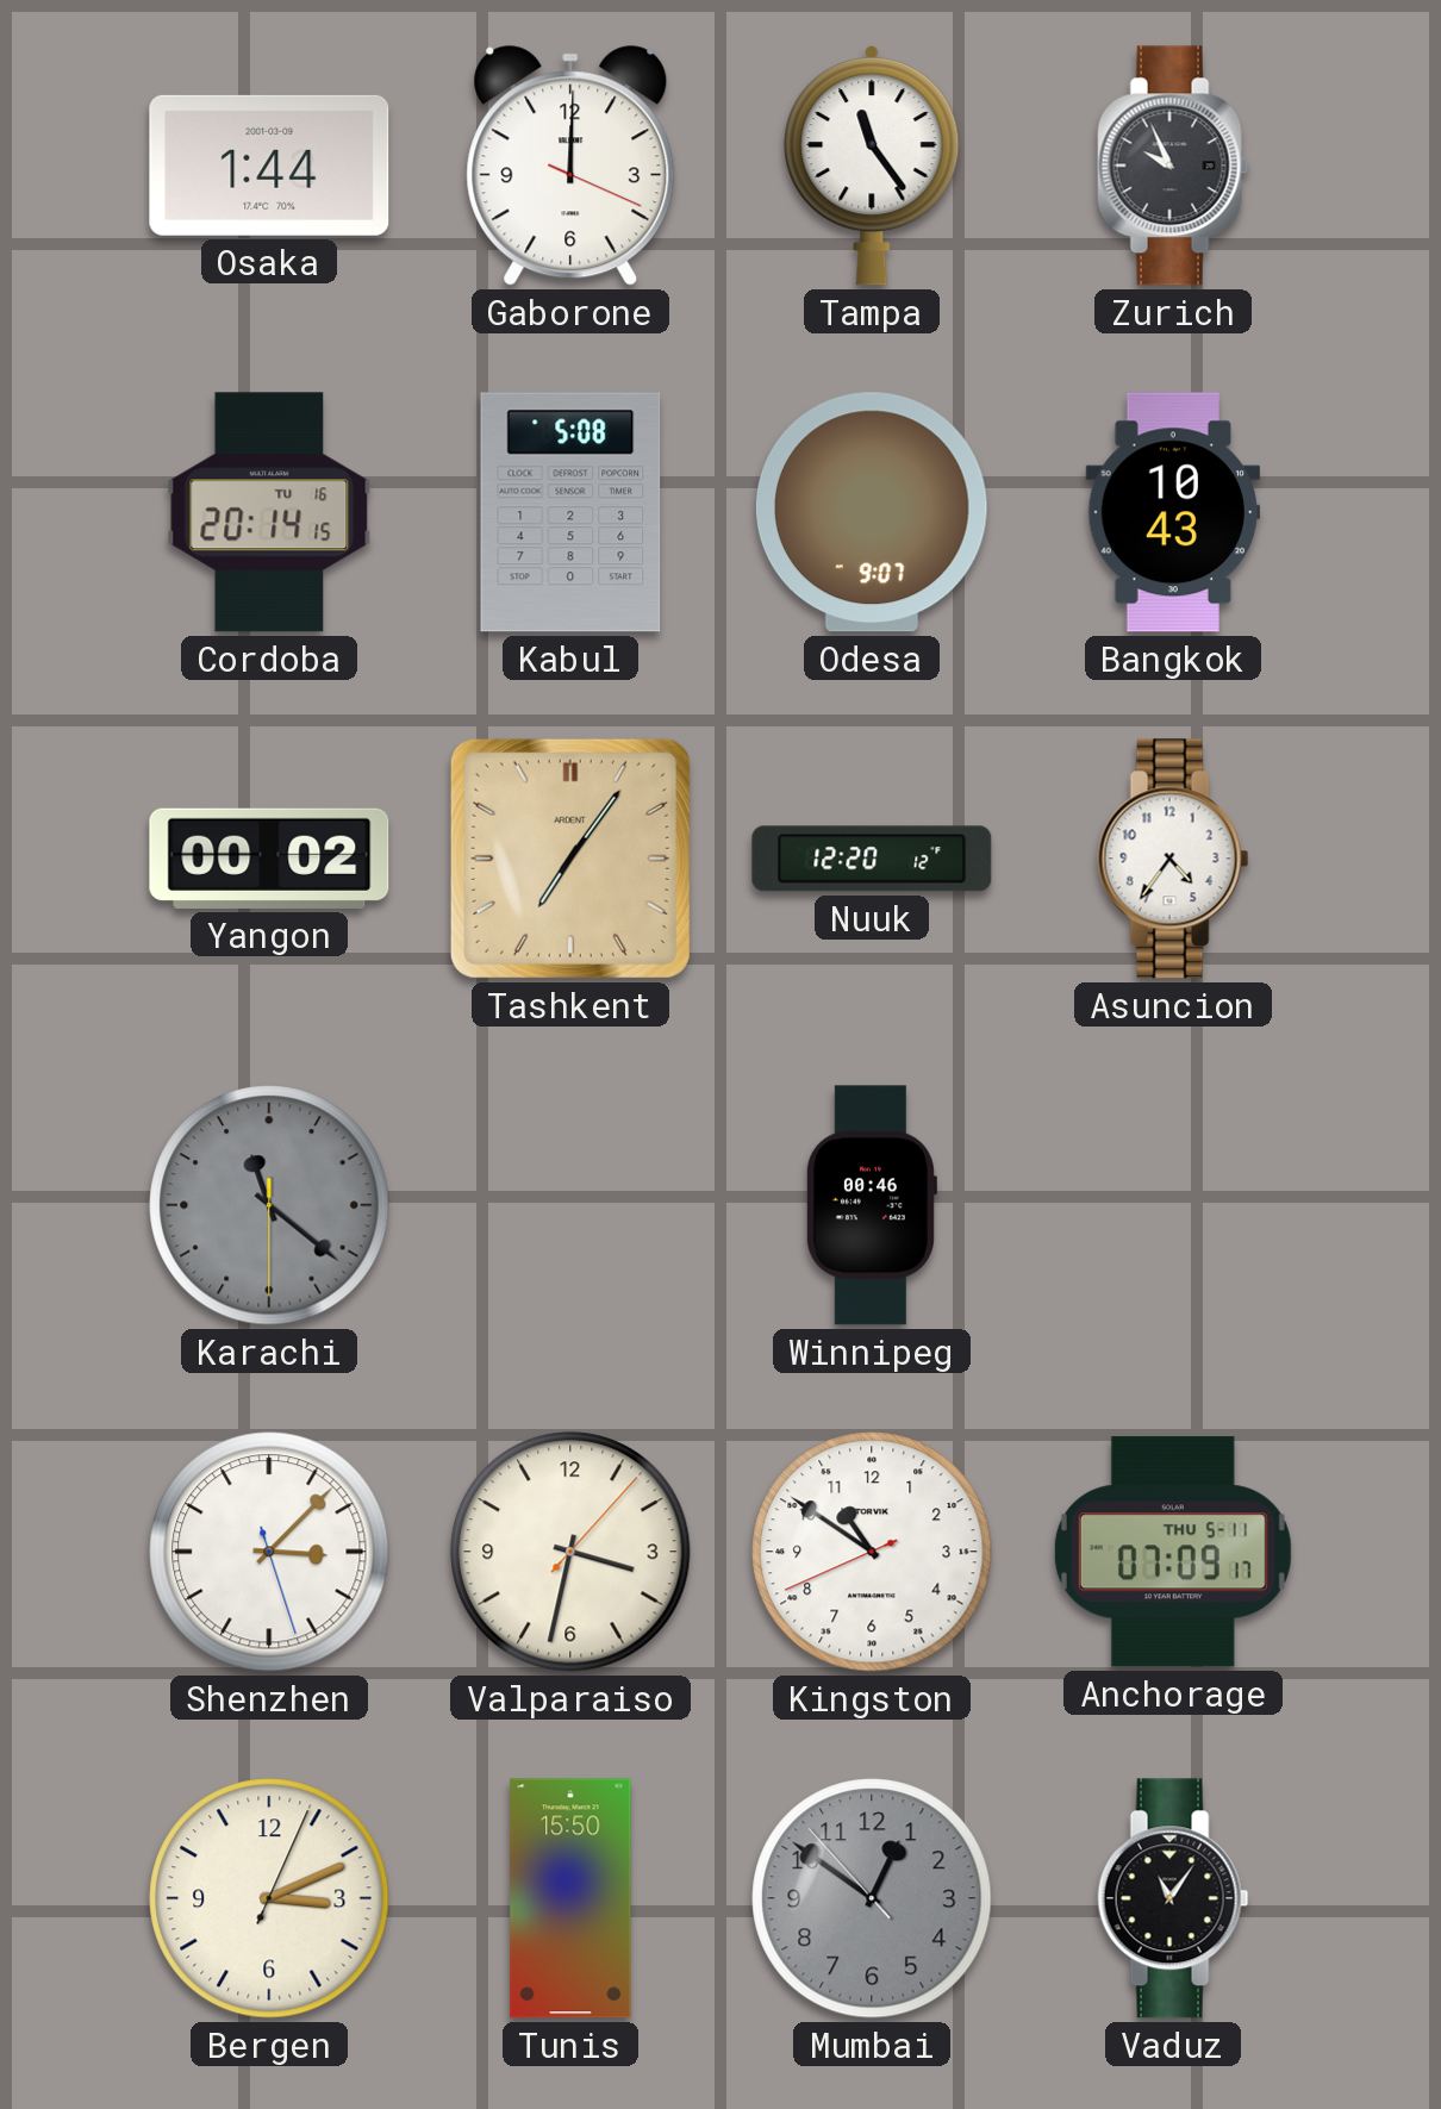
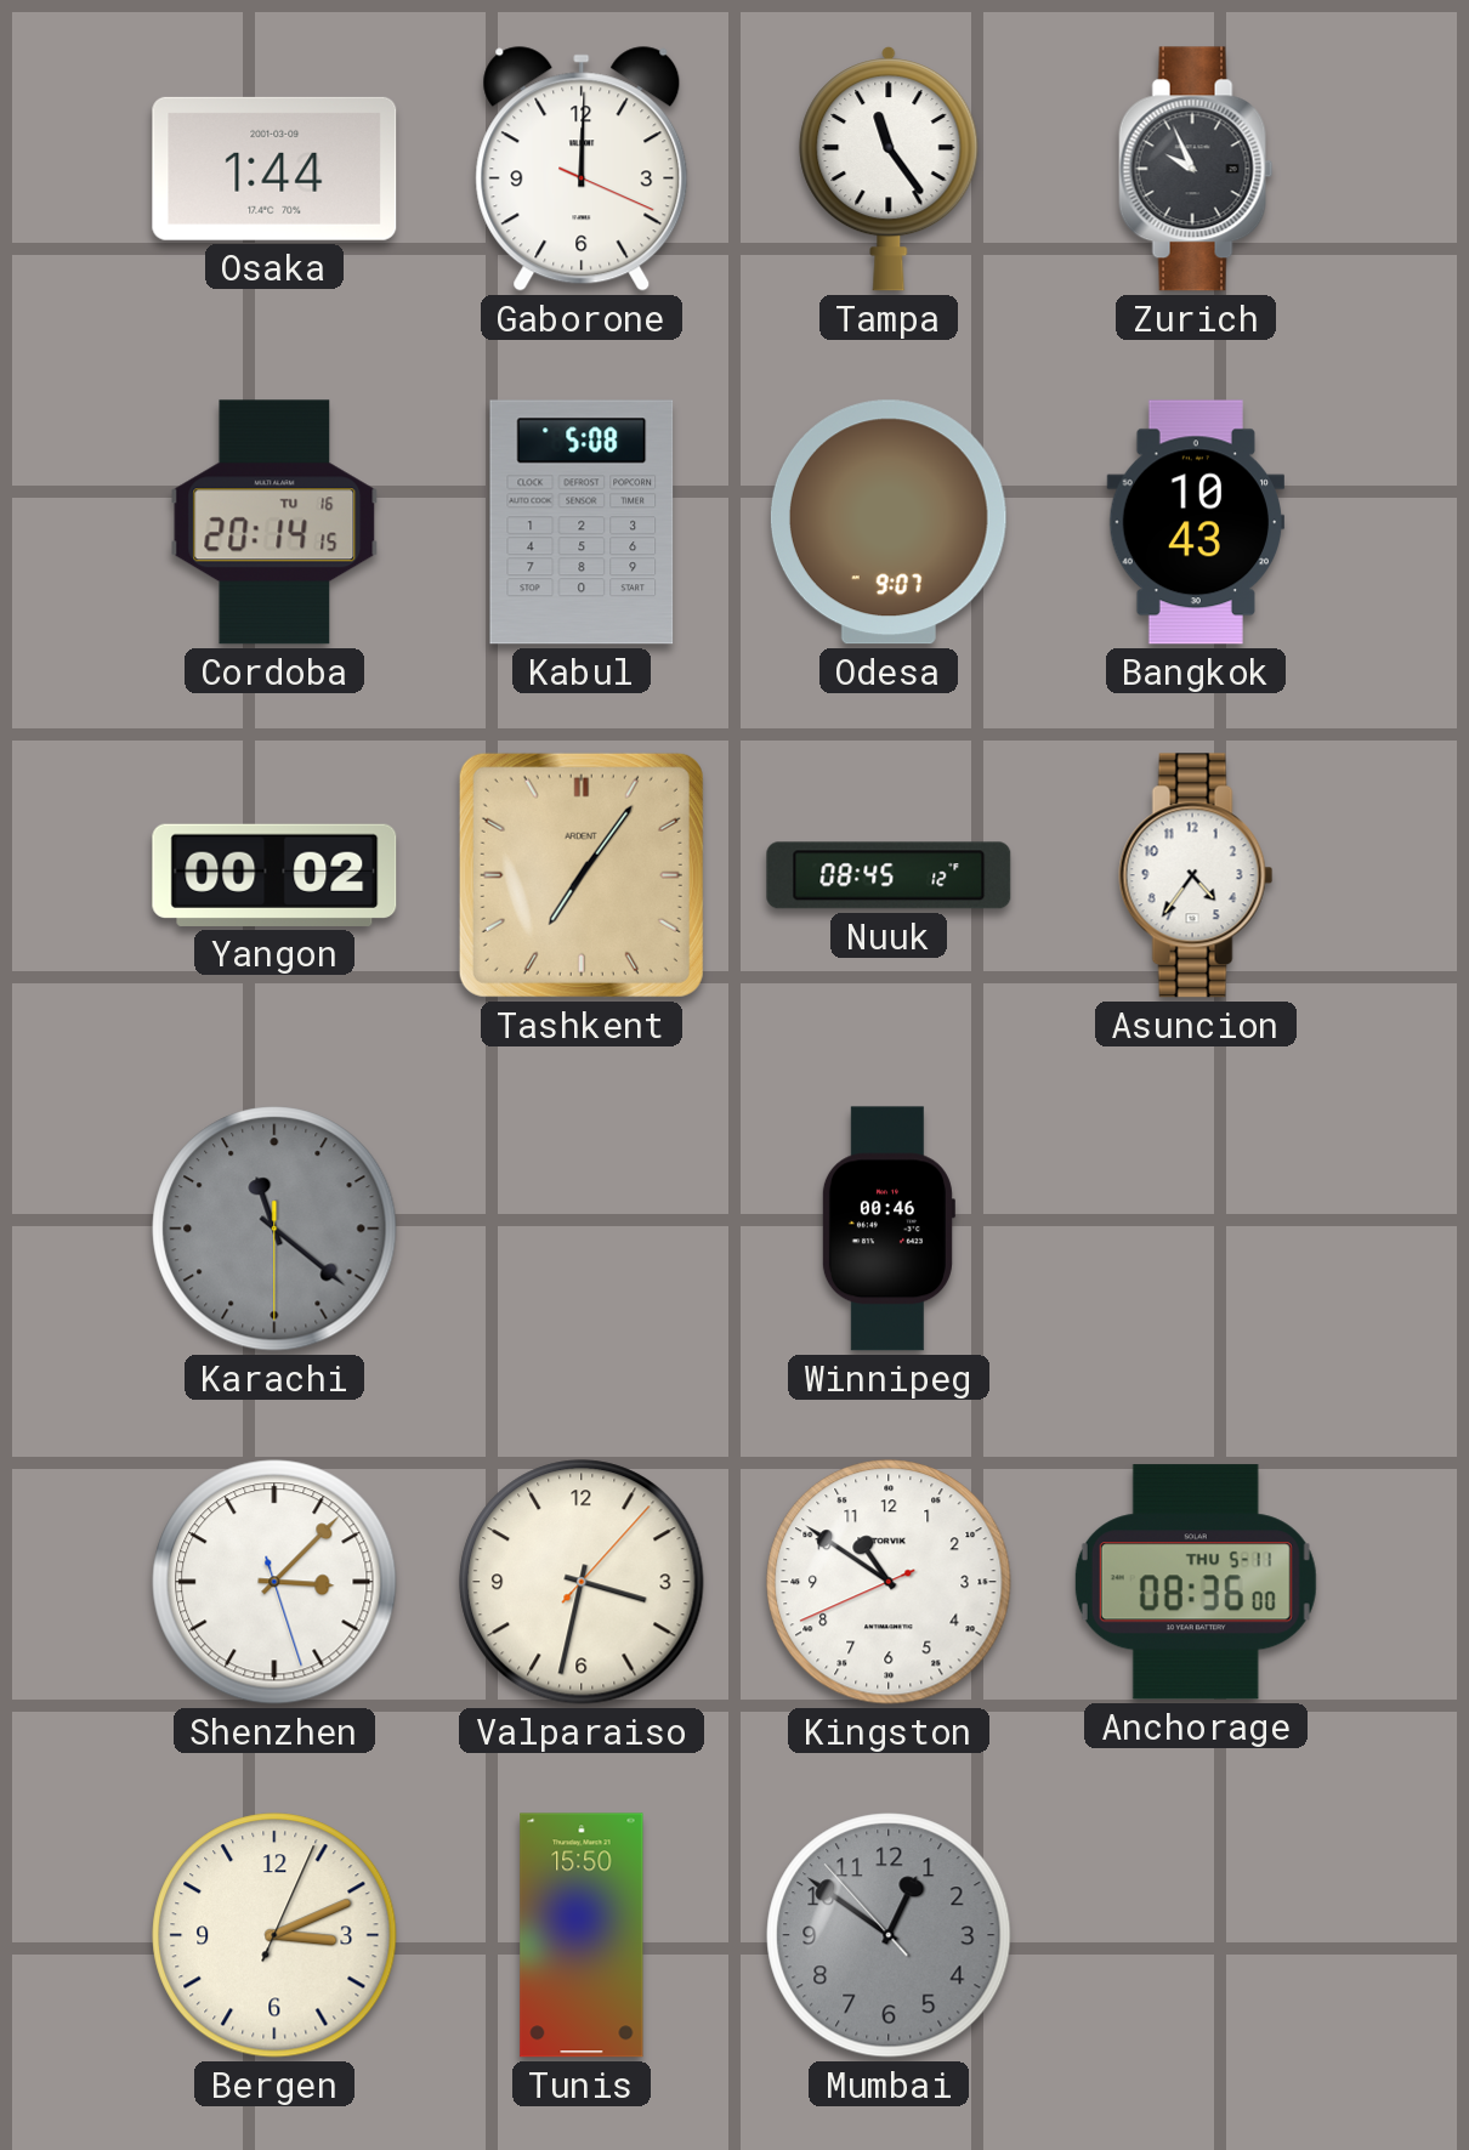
Nuuk: 12:20 -> 08:45
Anchorage: 07:09 -> 08:36
Vaduz: 11:06 -> none
